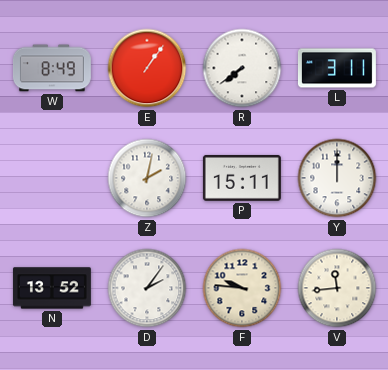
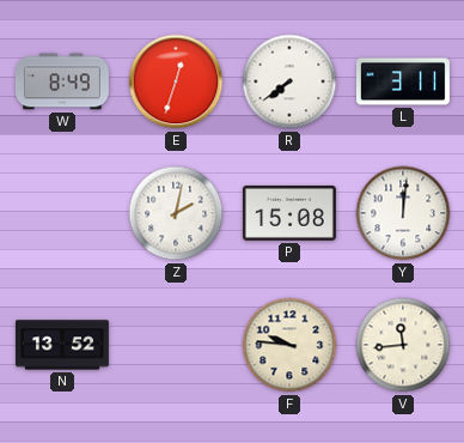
E: 1:06 -> 12:33
P: 15:11 -> 15:08
Y: 12:00 -> 12:01
D: 2:06 -> none
